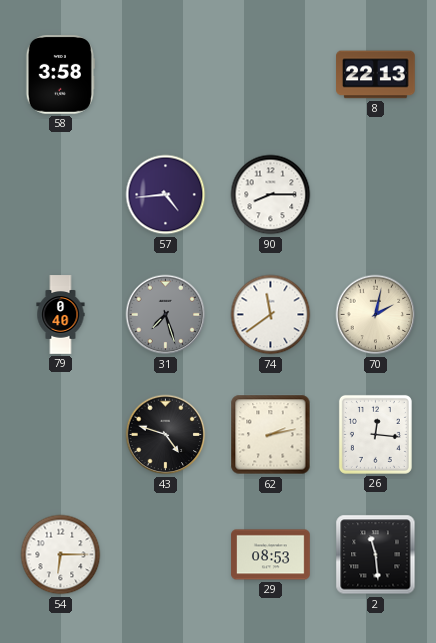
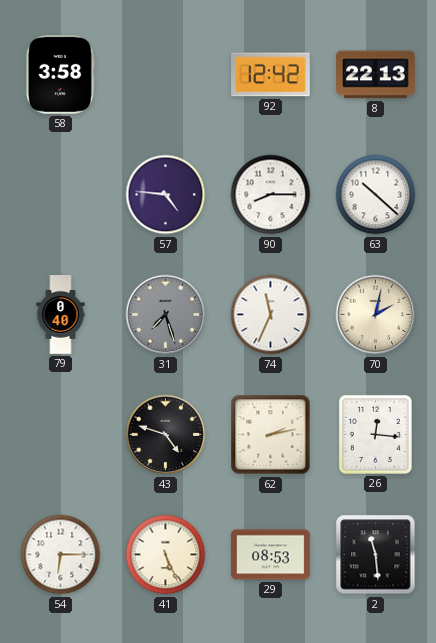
92: none -> 12:42
57: 4:44 -> 4:46
63: none -> 10:22
74: 11:39 -> 11:34
41: none -> 5:26
